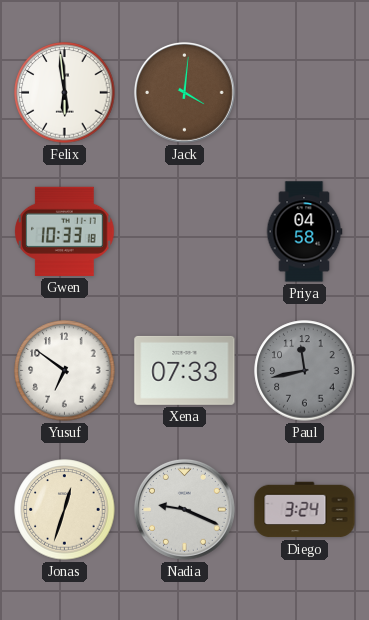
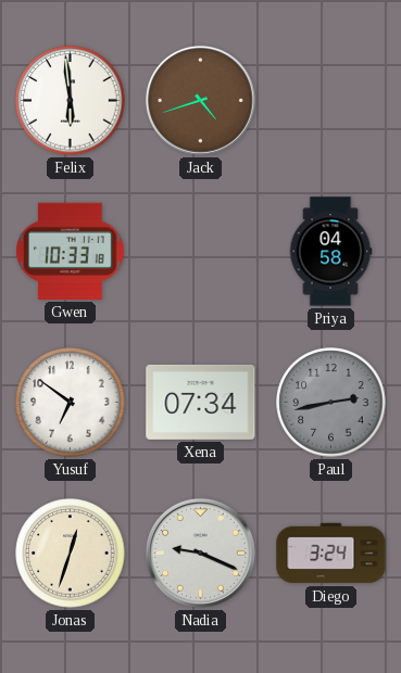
Jack: 4:01 -> 4:42
Xena: 07:33 -> 07:34
Paul: 11:43 -> 2:43
